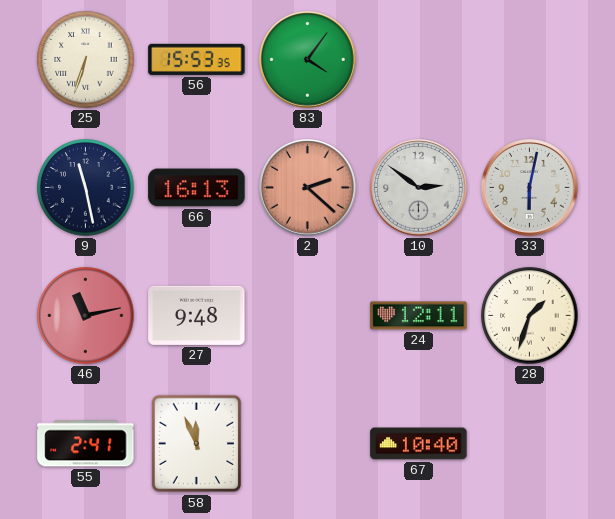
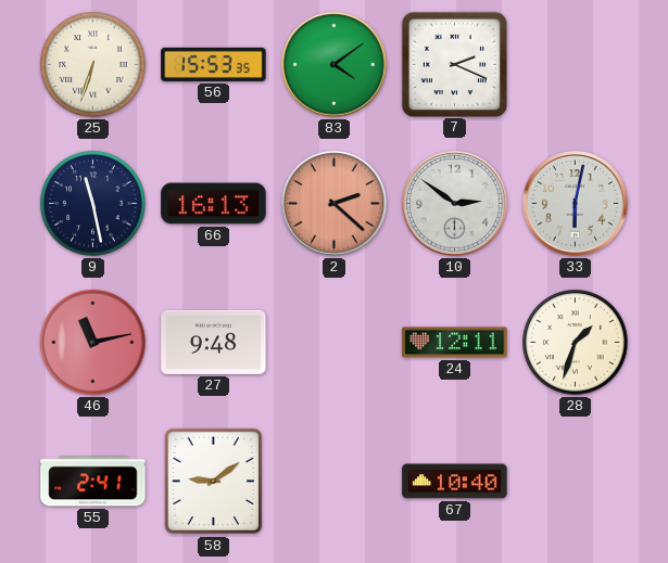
83: 4:06 -> 4:09
7: none -> 2:19
58: 11:56 -> 9:09
